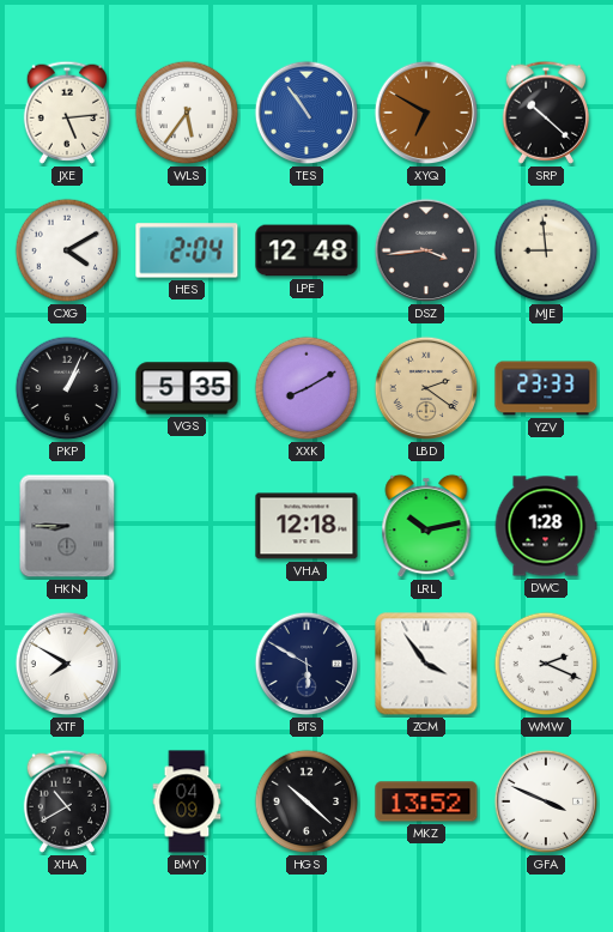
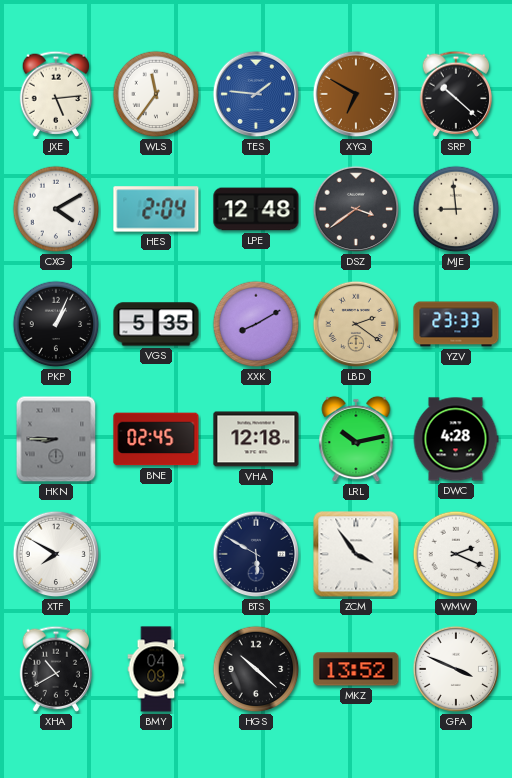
WLS: 5:36 -> 11:36
TES: 10:54 -> 1:46
DSZ: 3:44 -> 3:39
BNE: none -> 02:45
DWC: 1:28 -> 4:28
